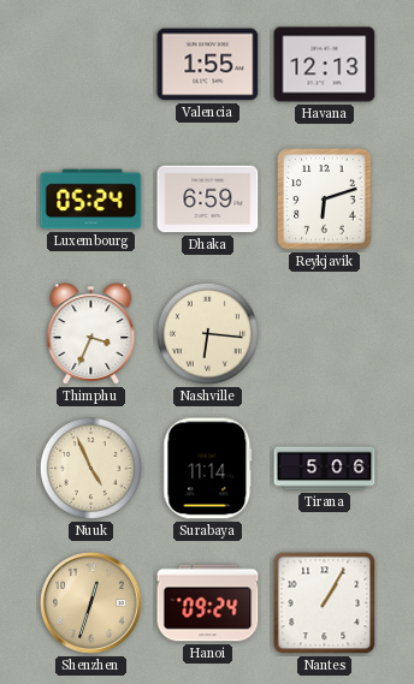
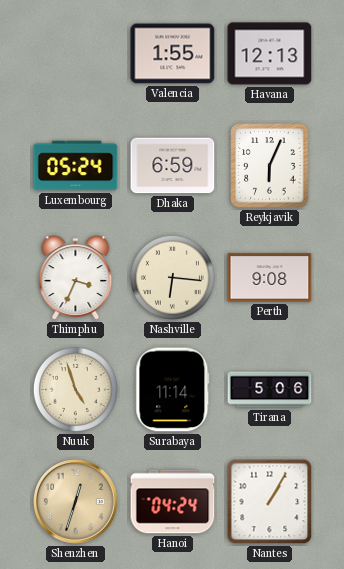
Reykjavik: 6:12 -> 6:04
Perth: none -> 9:08
Nuuk: 4:56 -> 4:57
Hanoi: 09:24 -> 04:24
